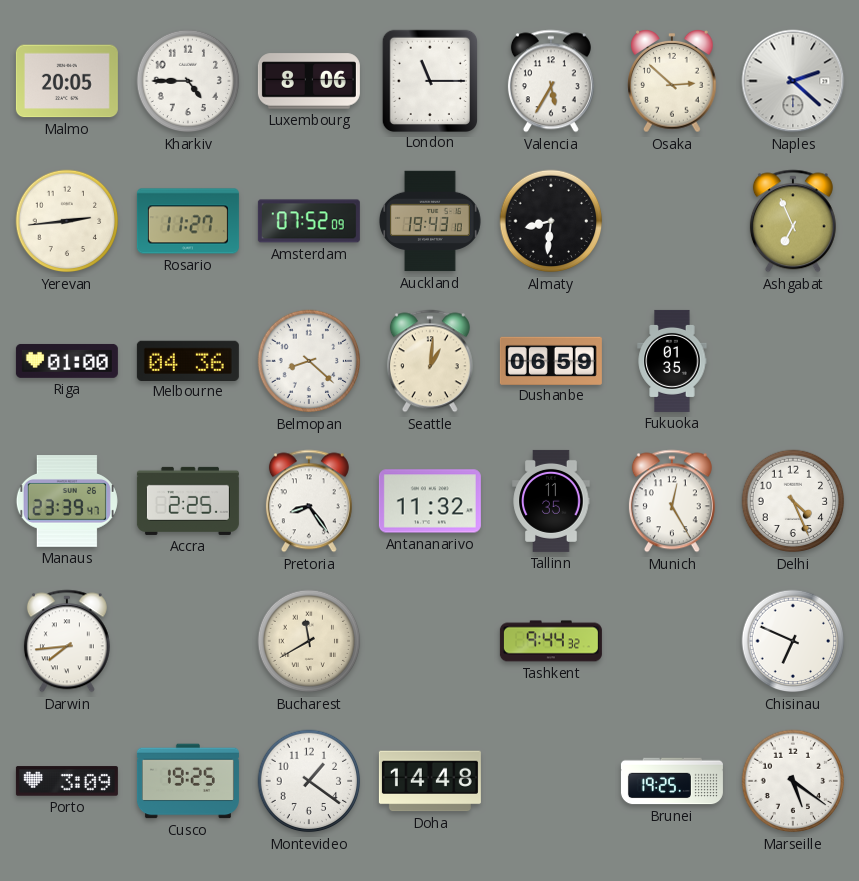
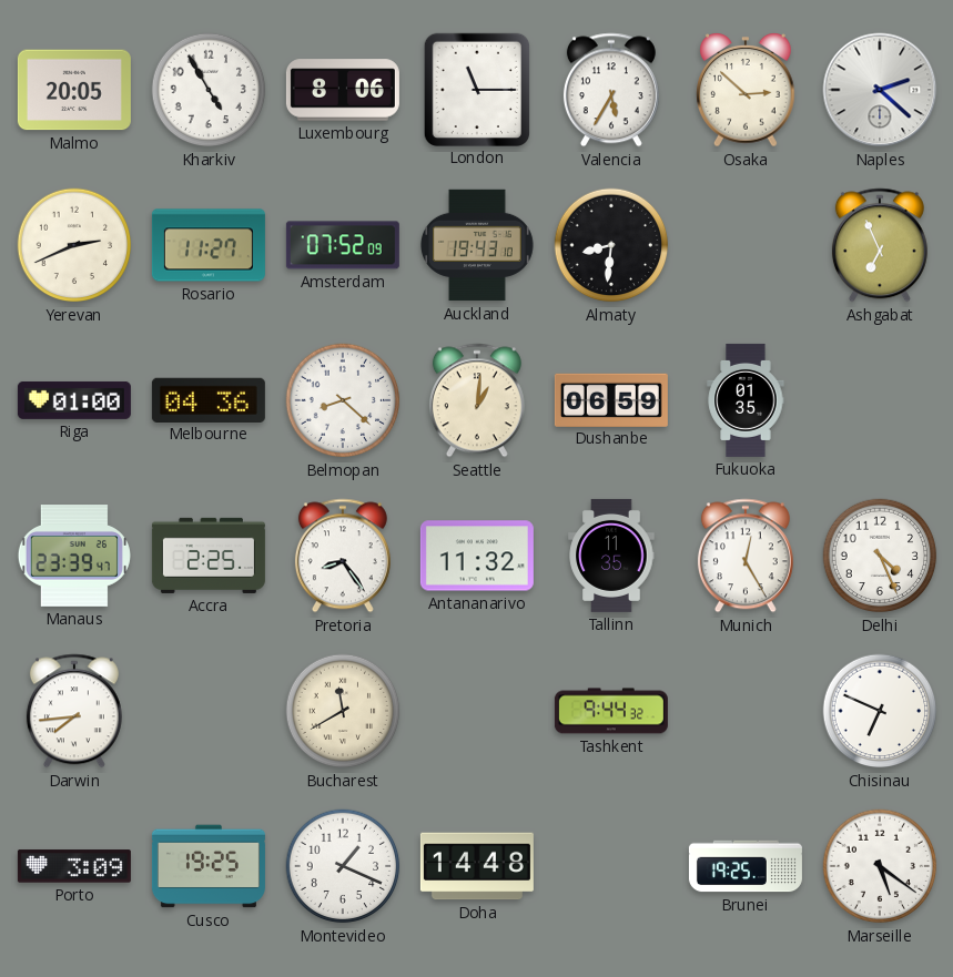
Kharkiv: 4:45 -> 4:55
Yerevan: 2:44 -> 2:41
Montevideo: 1:21 -> 1:19
